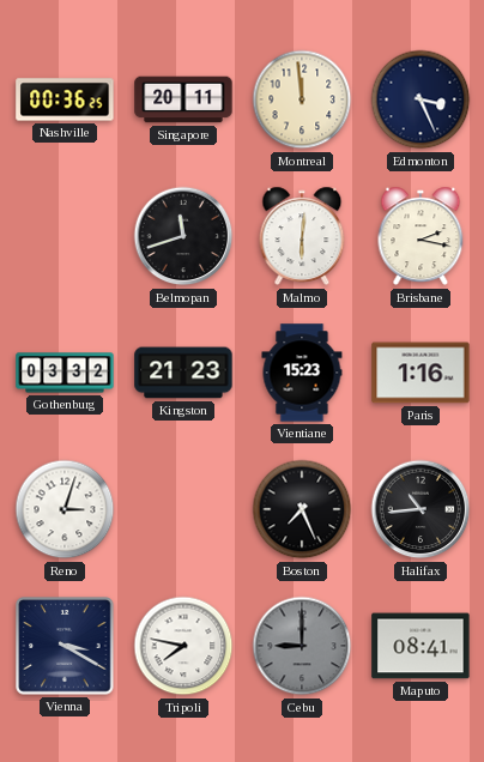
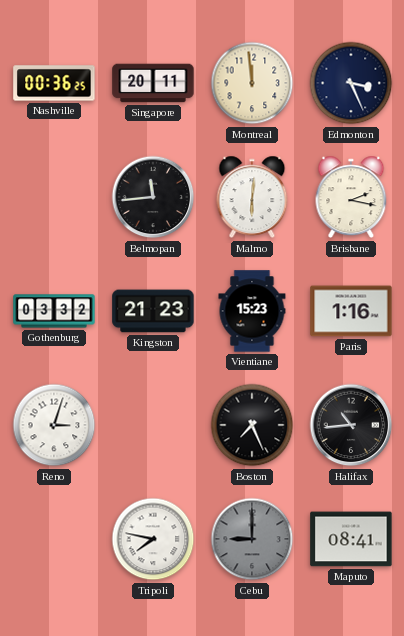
Belmopan: 11:42 -> 11:44
Vienna: 3:20 -> none
